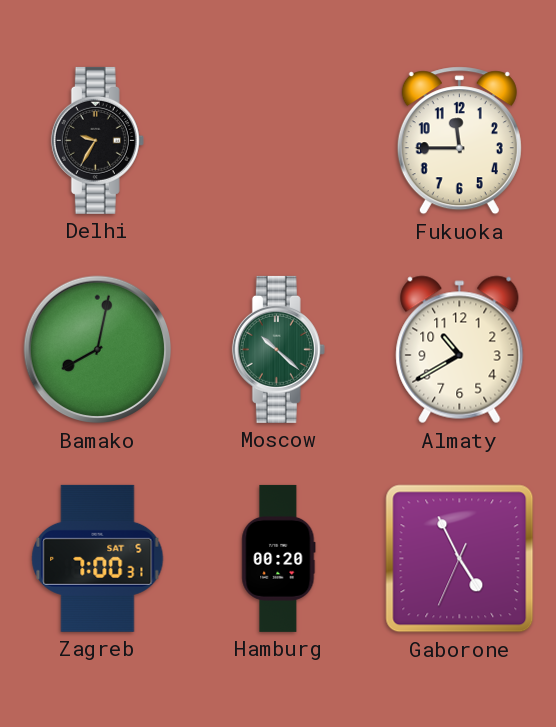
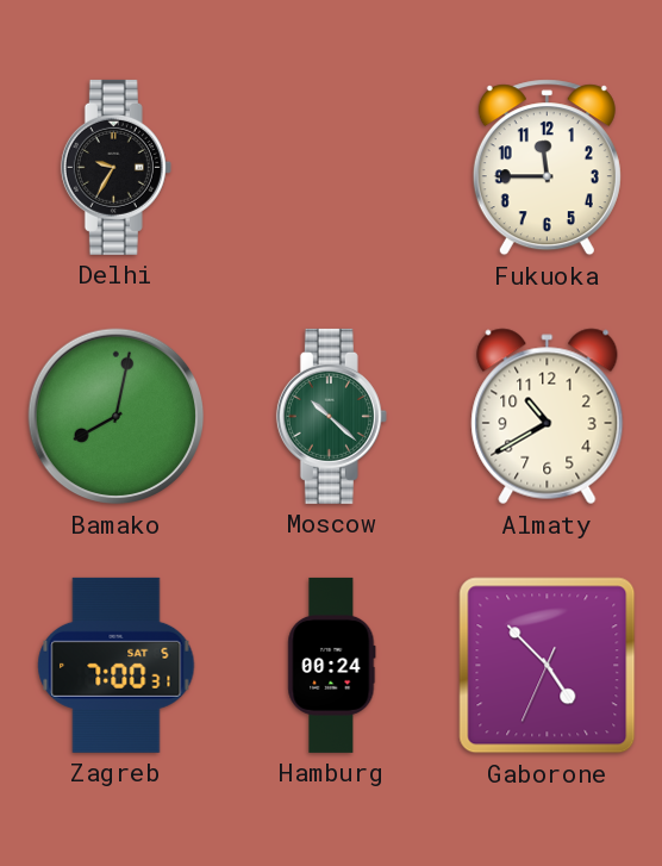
Hamburg: 00:20 -> 00:24
Gaborone: 4:55 -> 4:52
